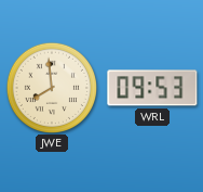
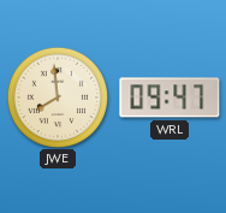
WRL: 09:53 -> 09:47
